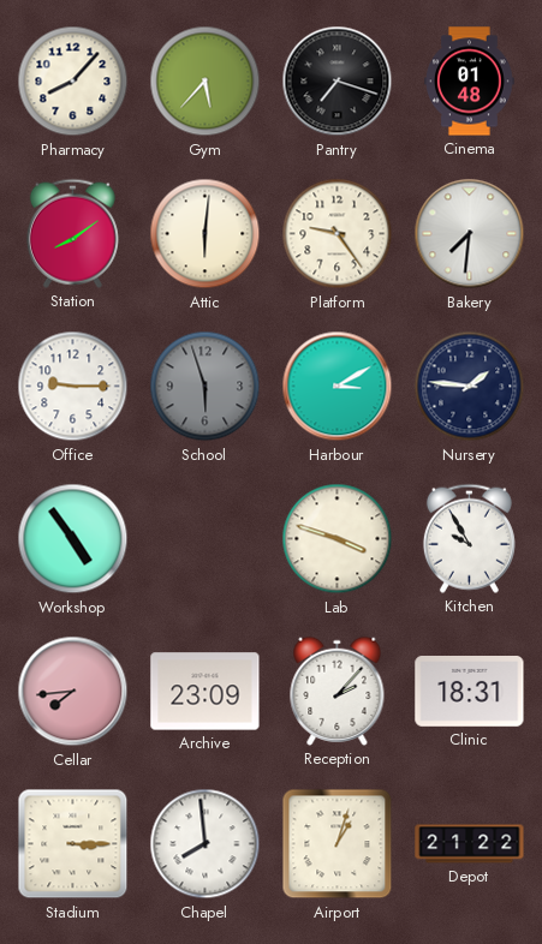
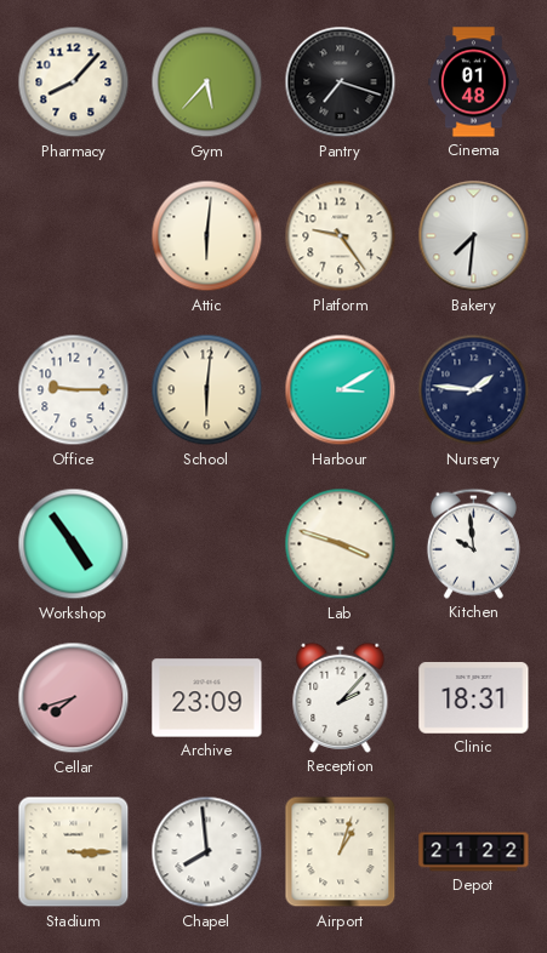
Station: 8:09 -> none
School: 5:57 -> 6:01
School dial: grey -> cream
Kitchen: 9:55 -> 9:59
Cellar: 7:44 -> 7:42
